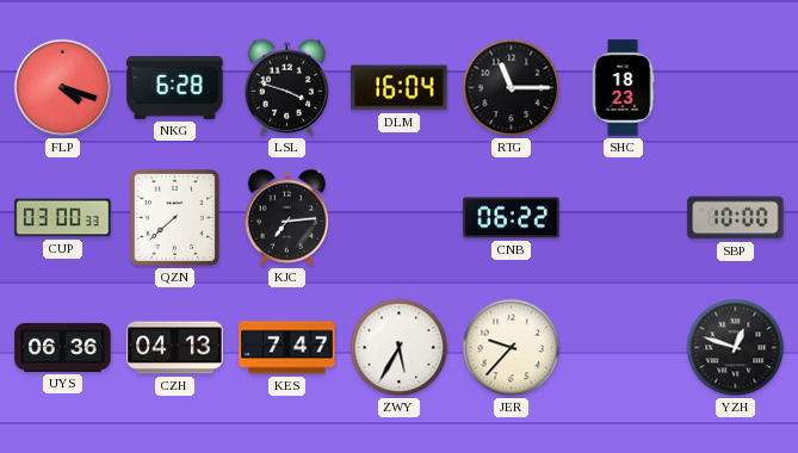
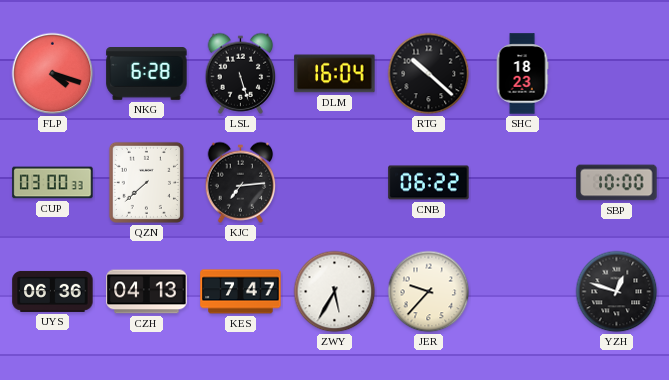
LSL: 3:48 -> 5:27
RTG: 11:15 -> 10:22
